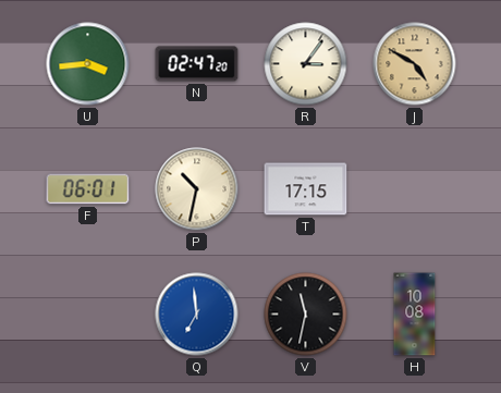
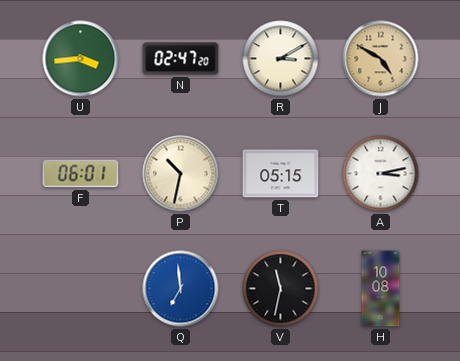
R: 3:06 -> 3:10
T: 17:15 -> 05:15
A: none -> 3:13
